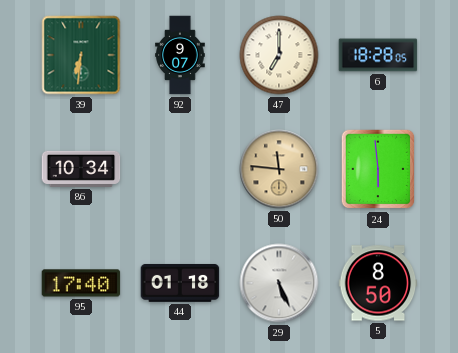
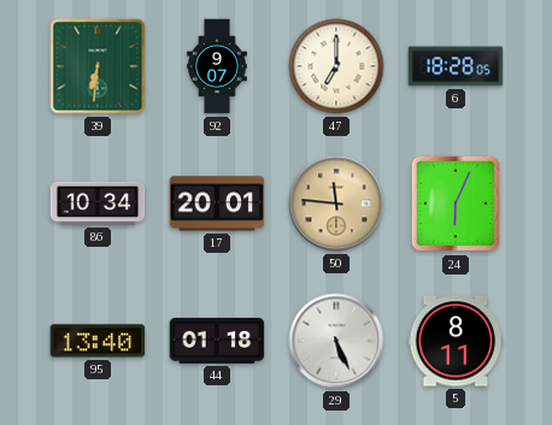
17: none -> 20:01
24: 5:59 -> 6:04
95: 17:40 -> 13:40
5: 8:50 -> 8:11
